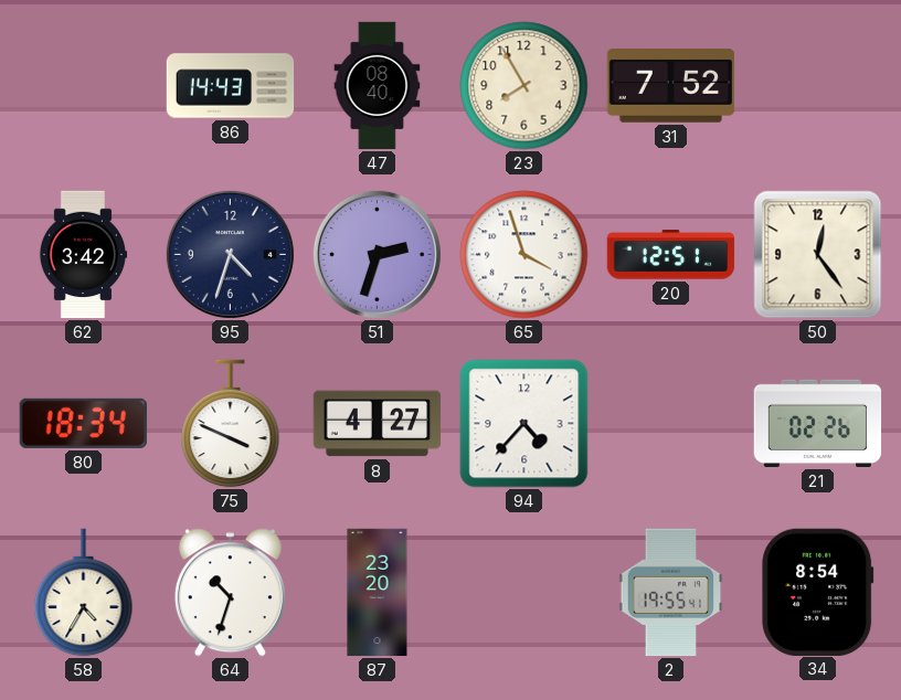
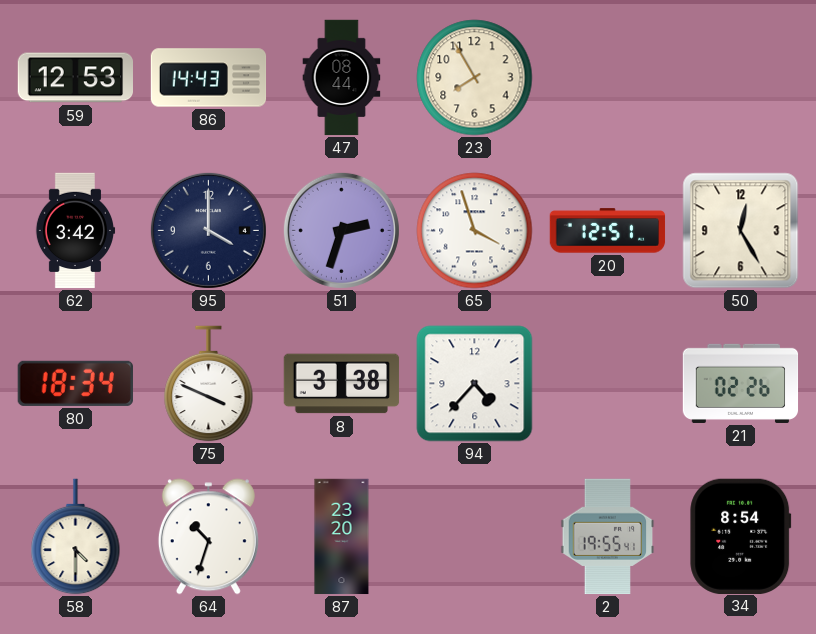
59: none -> 12:53
47: 08:40 -> 08:44
31: 7:52 -> none
95: 4:33 -> 4:00
50: 12:24 -> 12:25
8: 4:27 -> 3:38
58: 4:35 -> 4:30
